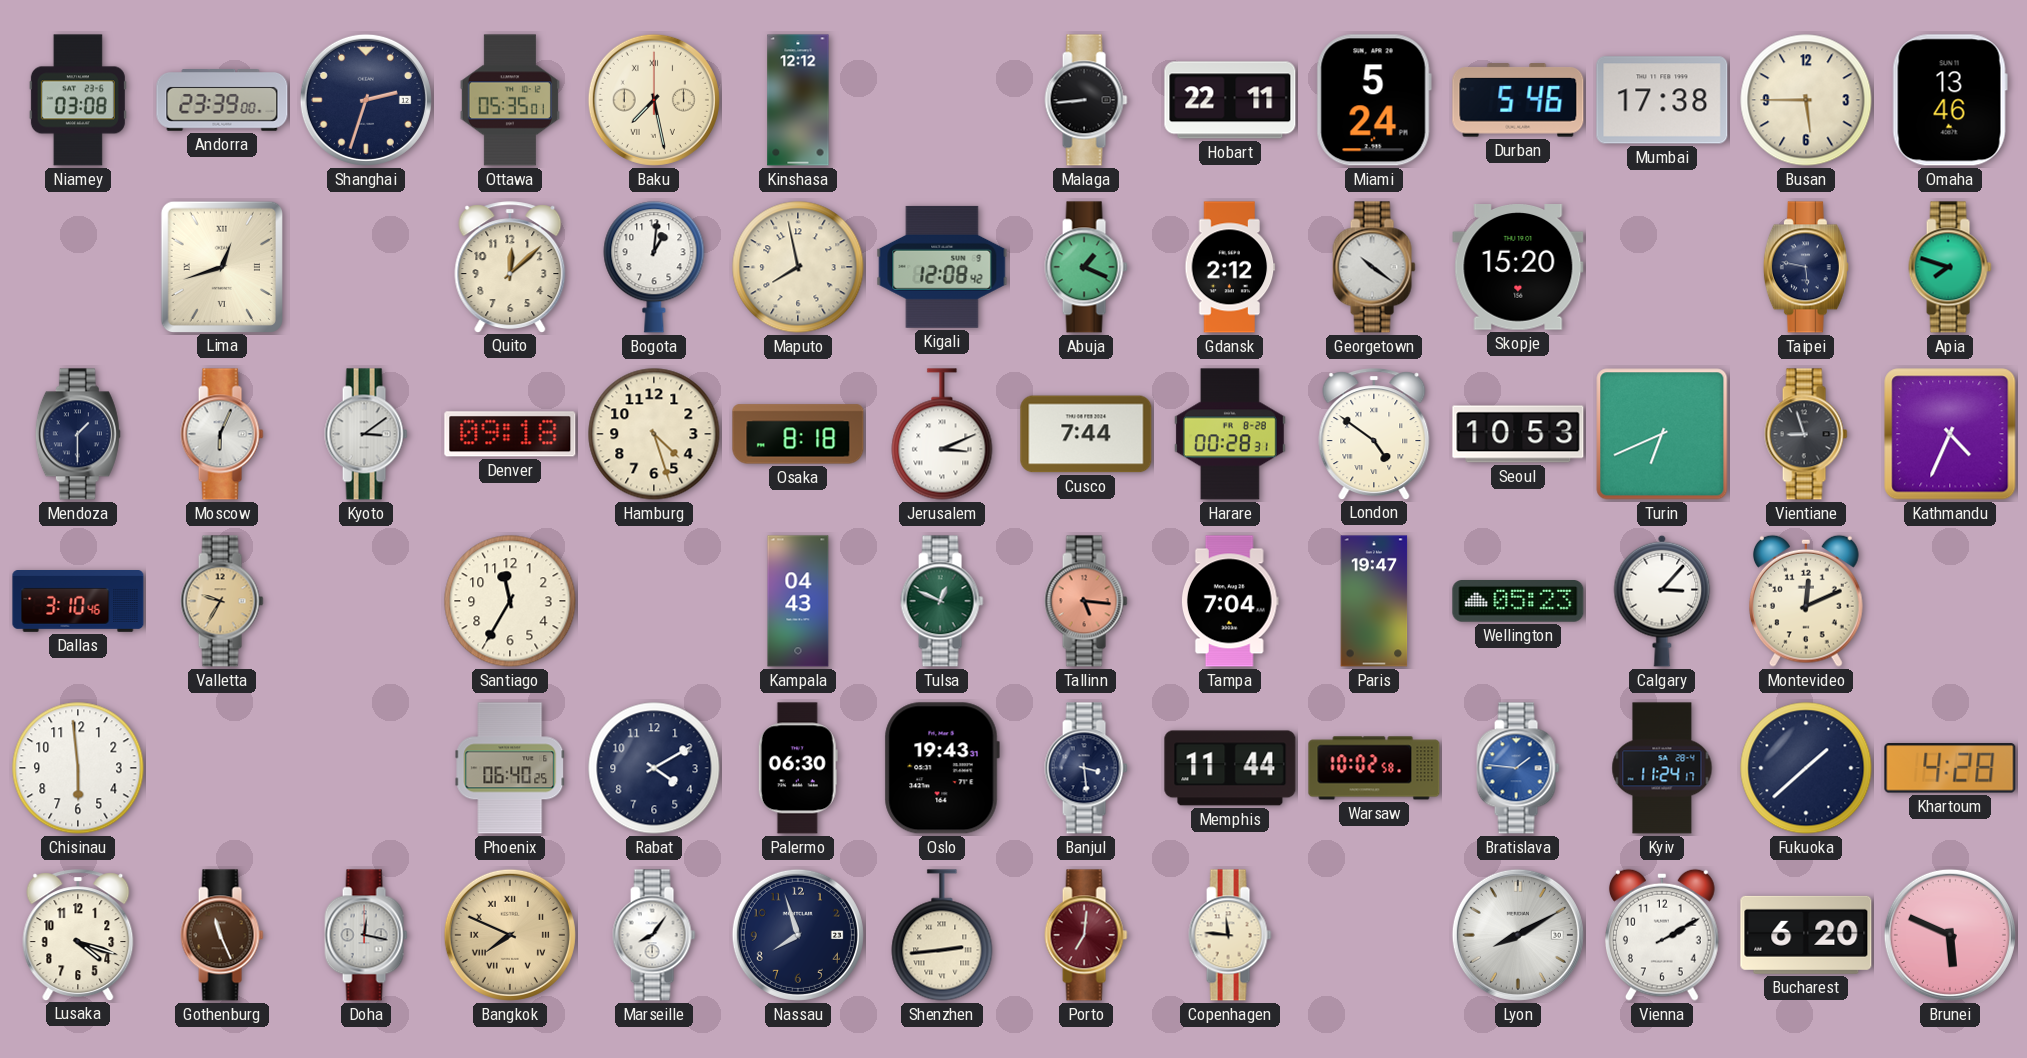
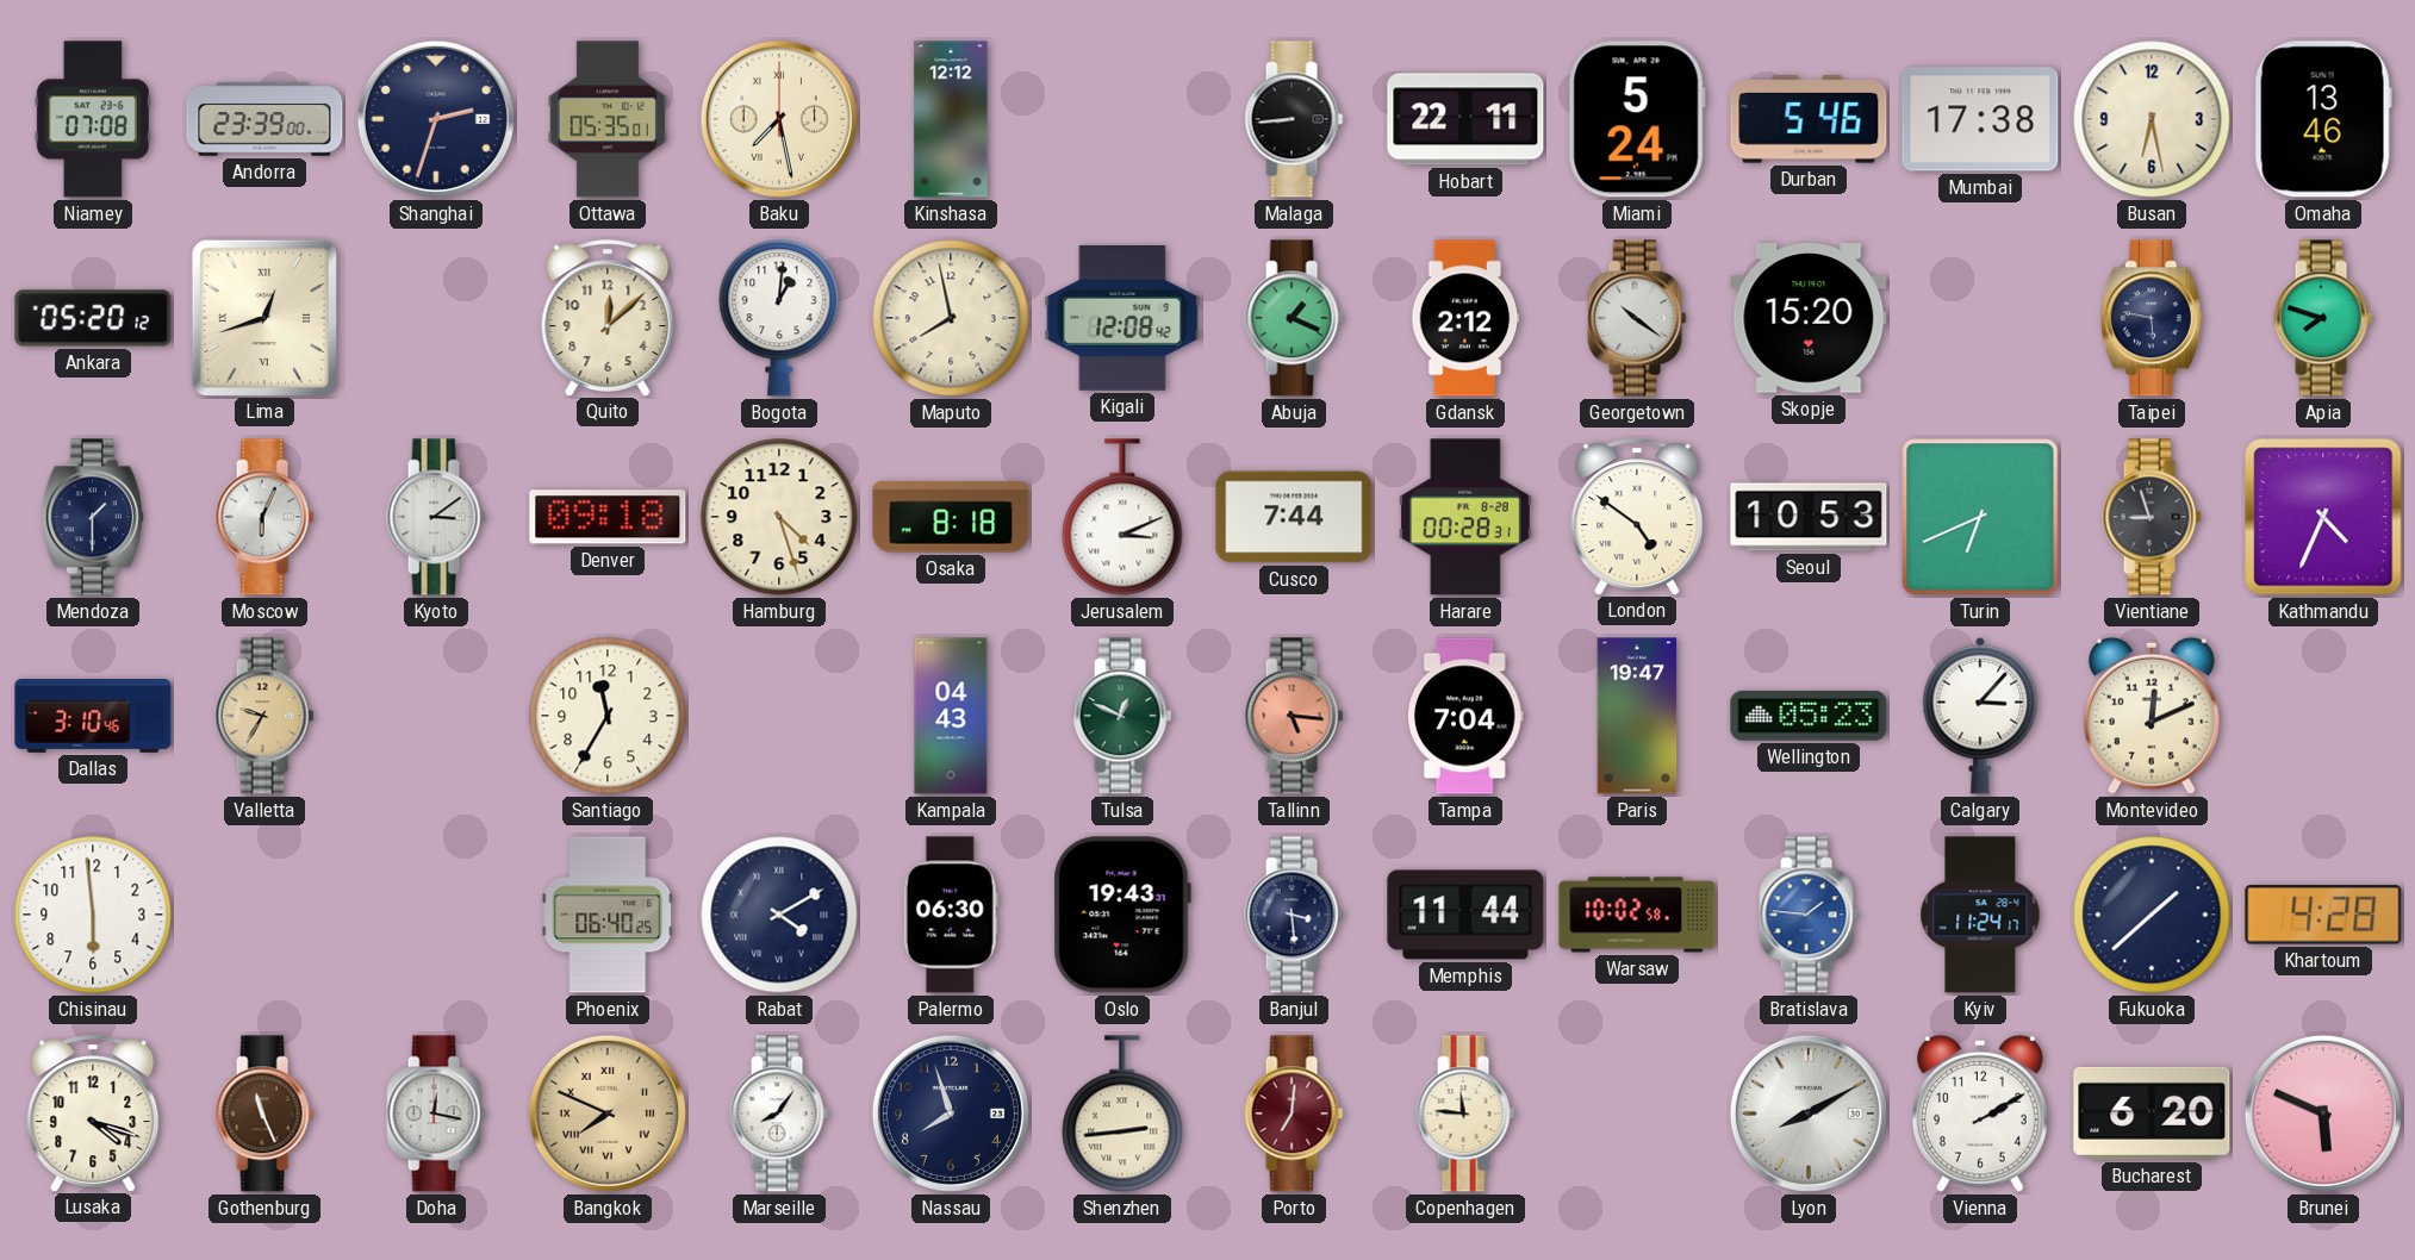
Niamey: 03:08 -> 07:08
Busan: 5:45 -> 6:28
Ankara: none -> 05:20
Rabat numerals: Arabic -> Roman
